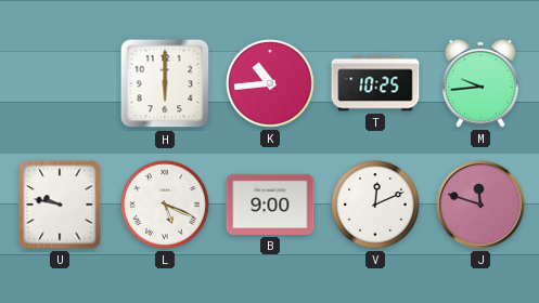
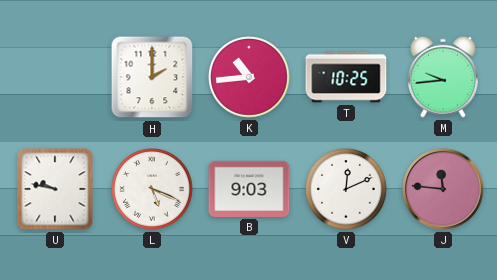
H: 6:00 -> 2:00
B: 9:00 -> 9:03
J: 11:48 -> 11:46
